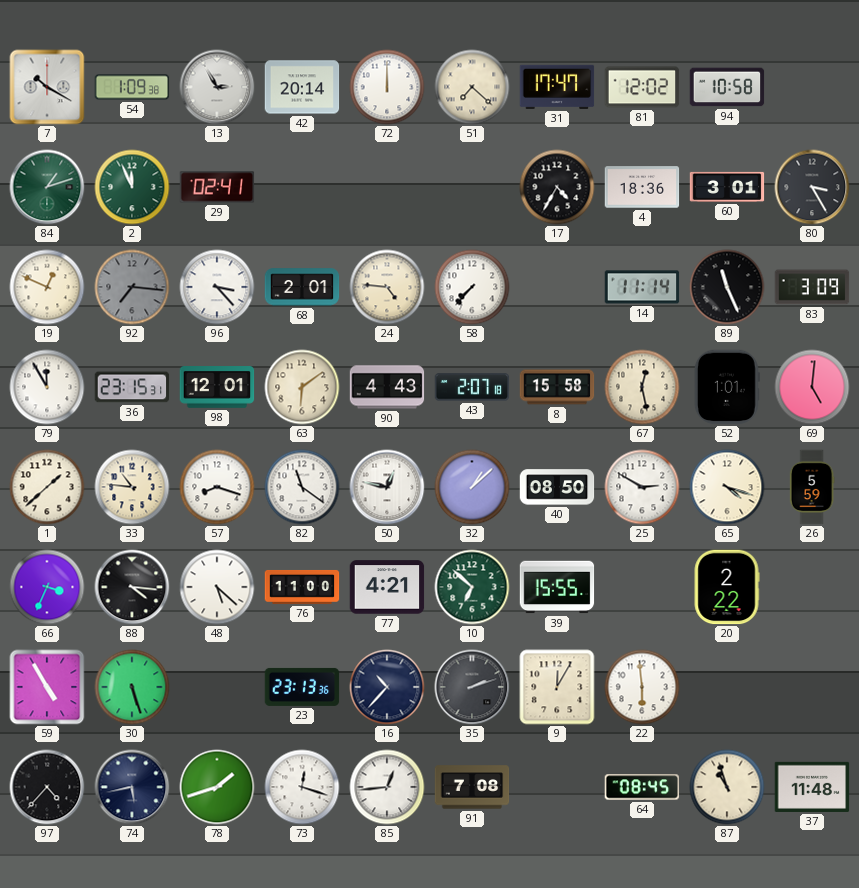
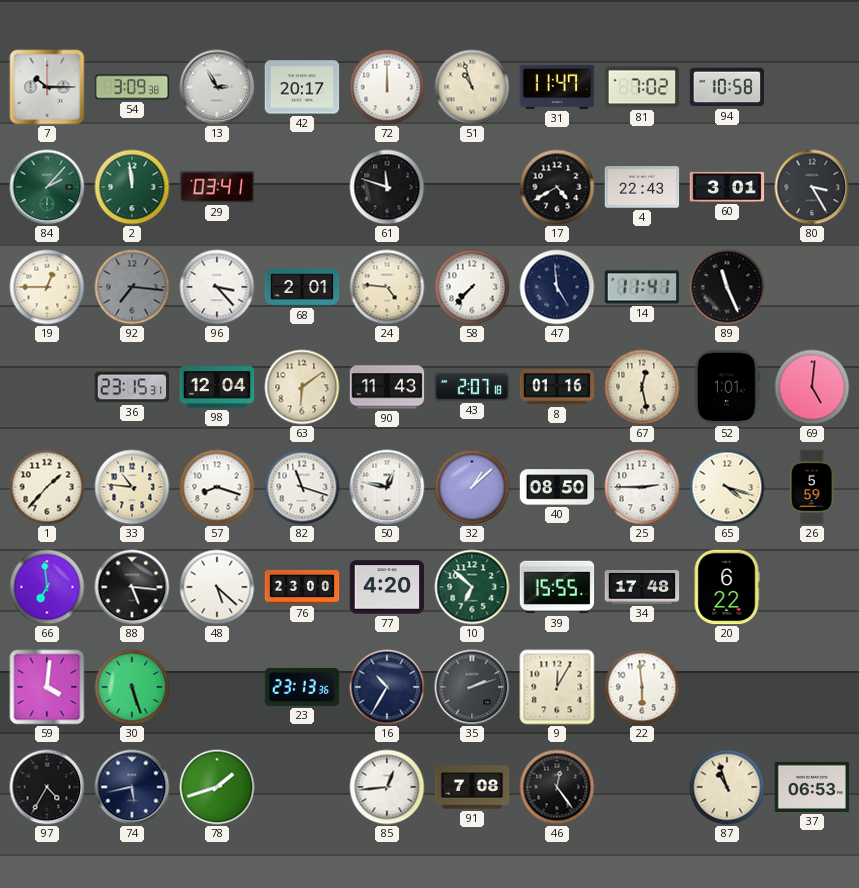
7: 10:20 -> 10:15
54: 1:09 -> 3:09
42: 20:14 -> 20:17
51: 7:22 -> 10:57
31: 17:47 -> 11:47
81: 12:02 -> 7:02
84: 1:12 -> 2:07
2: 11:56 -> 11:59
29: 02:41 -> 03:41
61: none -> 11:48
17: 4:35 -> 4:40
4: 18:36 -> 22:43
19: 12:49 -> 12:45
47: none -> 4:59
14: 11:14 -> 11:41
83: 3:09 -> none
79: 11:55 -> none
98: 12:01 -> 12:04
90: 4:43 -> 11:43
8: 15:58 -> 01:16
1: 1:38 -> 1:37
82: 11:21 -> 11:18
25: 2:50 -> 2:45
66: 3:34 -> 6:59
88: 4:16 -> 5:16
76: 11:00 -> 23:00
77: 4:21 -> 4:20
34: none -> 17:48
20: 2:22 -> 6:22
59: 4:55 -> 4:01
16: 10:37 -> 10:35
97: 4:37 -> 4:35
73: 12:18 -> none
46: none -> 12:24
64: 08:45 -> none
37: 11:48 -> 06:53
